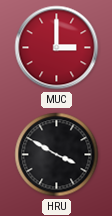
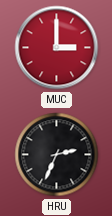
HRU: 3:50 -> 2:34
